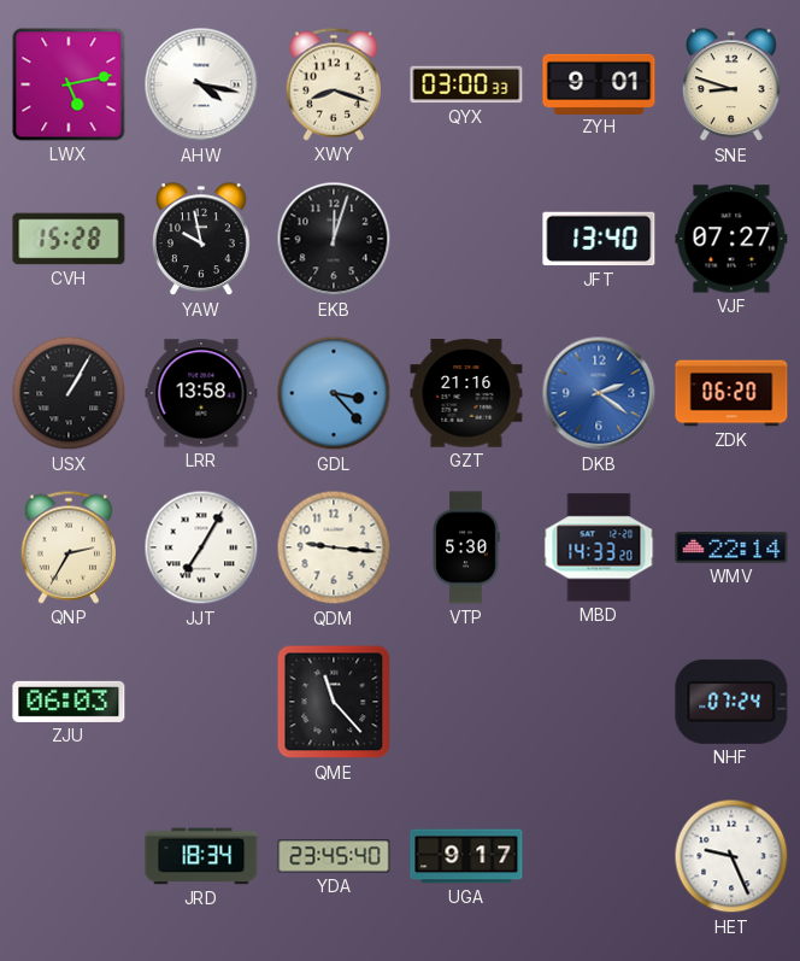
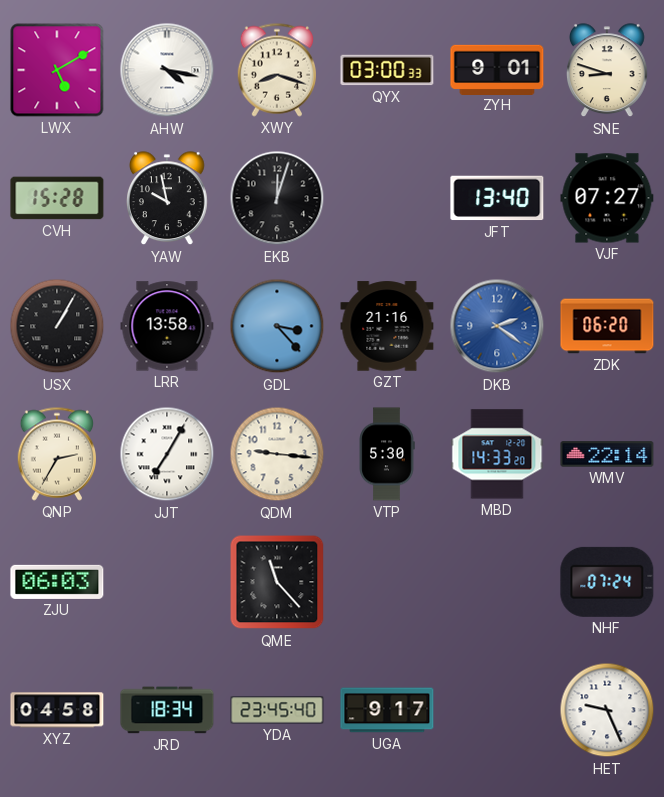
LWX: 5:13 -> 5:10
XYZ: none -> 04:58
